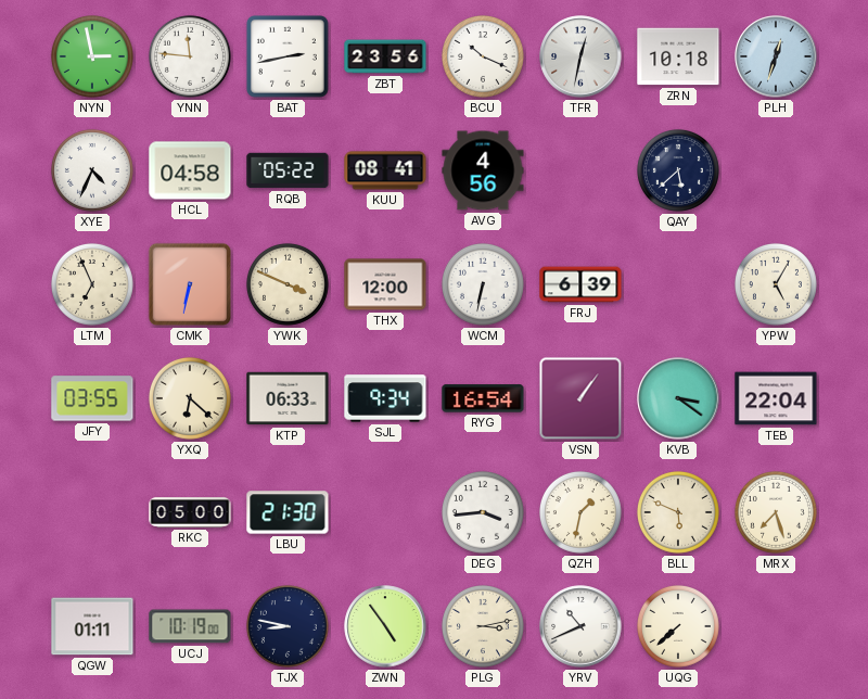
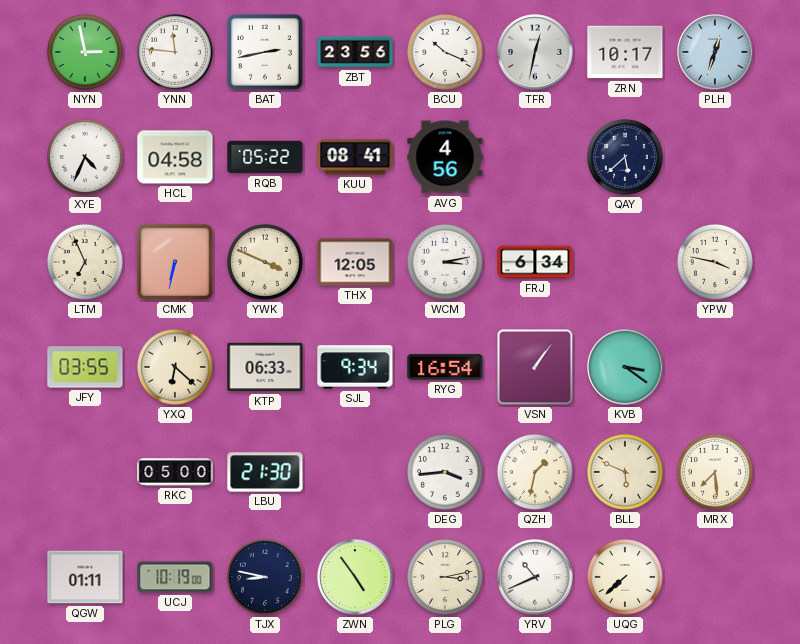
ZRN: 10:18 -> 10:17
THX: 12:00 -> 12:05
WCM: 6:32 -> 3:13
FRJ: 6:39 -> 6:34
YPW: 5:05 -> 3:47
TEB: 22:04 -> none
MRX: 7:27 -> 7:29
